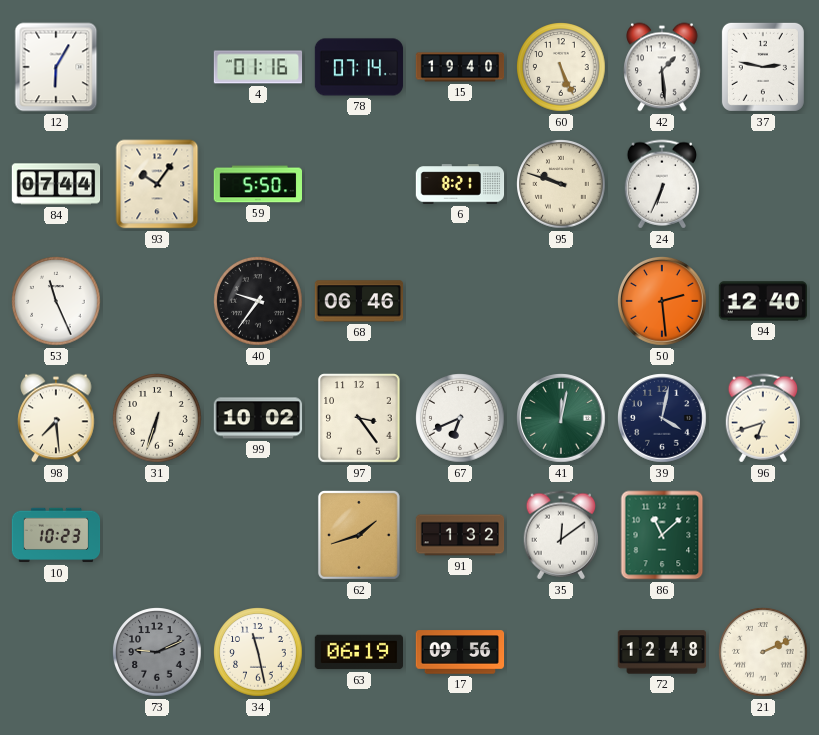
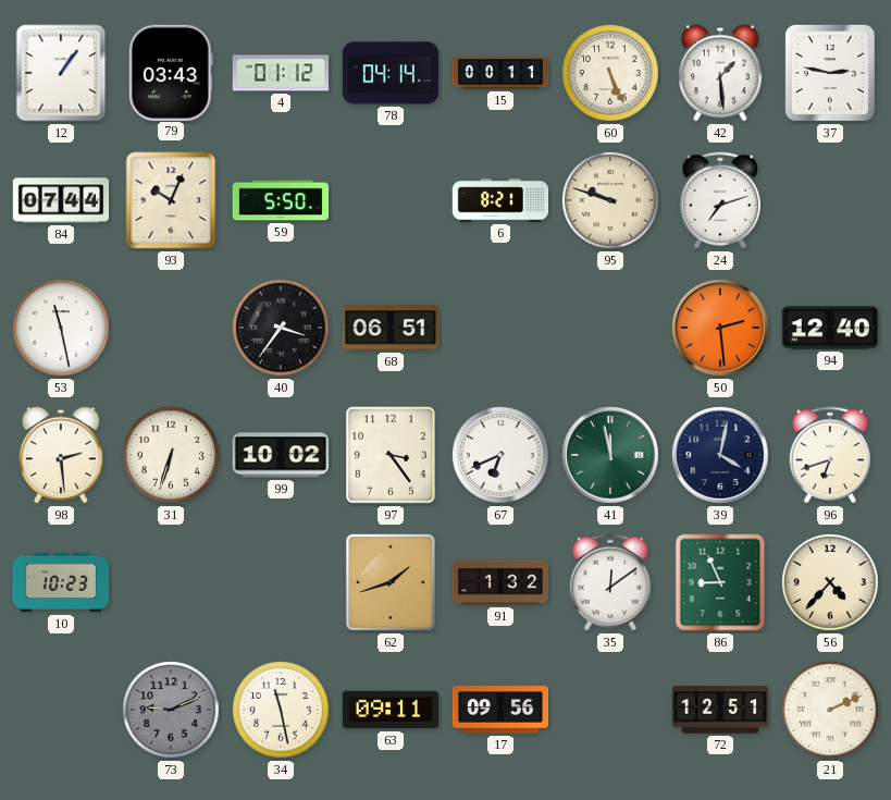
12: 6:05 -> 1:06
79: none -> 03:43
4: 01:16 -> 01:12
78: 07:14 -> 04:14
15: 19:40 -> 00:11
93: 10:06 -> 10:04
24: 6:34 -> 7:12
53: 11:26 -> 11:28
40: 9:36 -> 3:36
68: 06:46 -> 06:51
98: 7:29 -> 2:29
41: 12:02 -> 11:58
86: 11:08 -> 8:56
56: none -> 4:37
63: 06:19 -> 09:11
72: 12:48 -> 12:51
